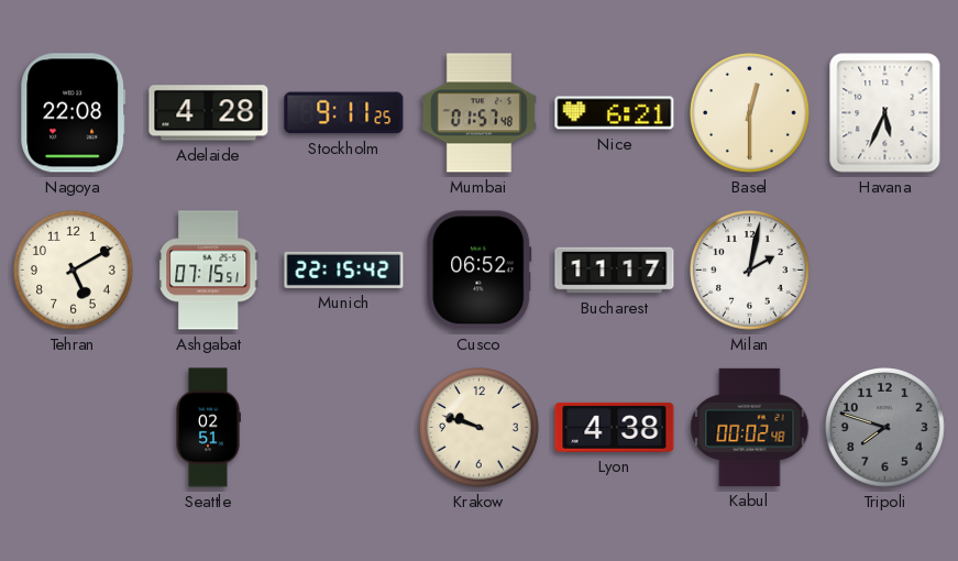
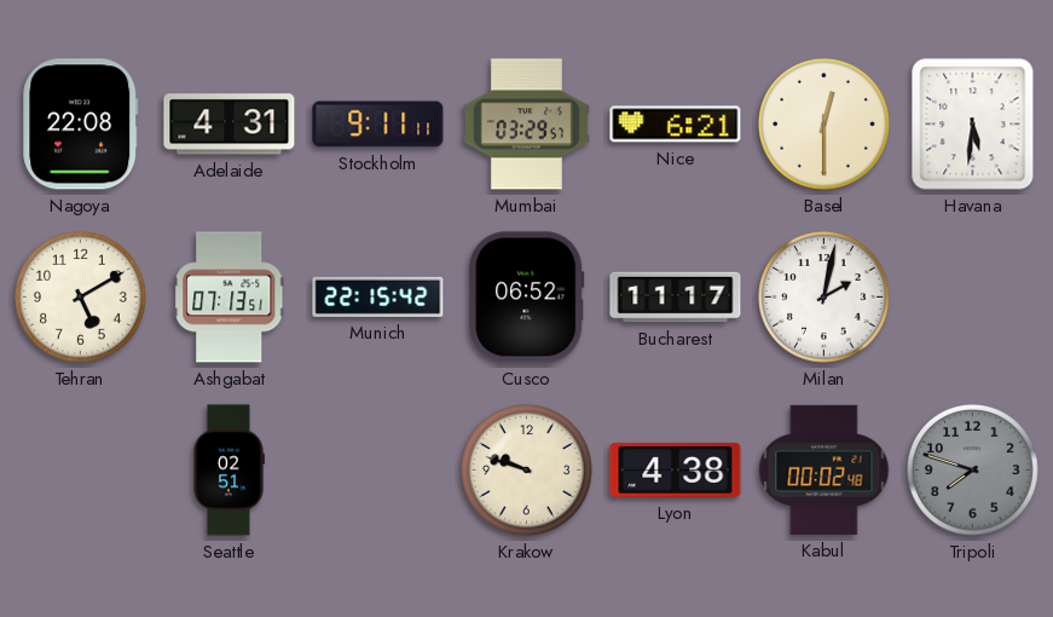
Adelaide: 4:28 -> 4:31
Stockholm: 9:11:25 -> 9:11:11
Mumbai: 01:57 -> 03:29
Havana: 5:34 -> 5:31
Ashgabat: 07:15 -> 07:13
